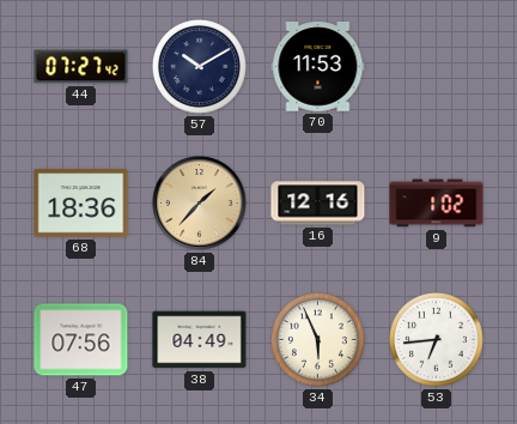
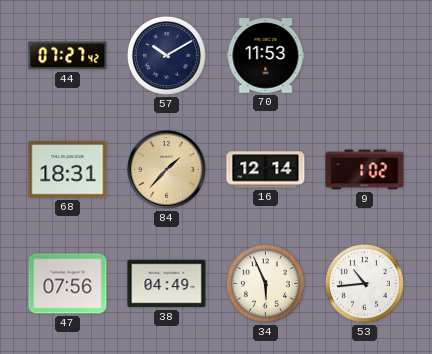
68: 18:36 -> 18:31
16: 12:16 -> 12:14
53: 6:44 -> 10:44
